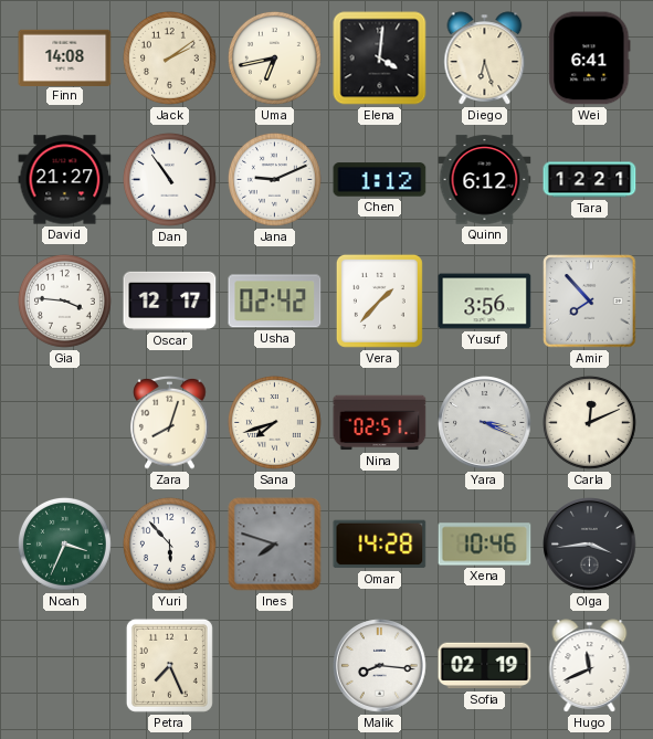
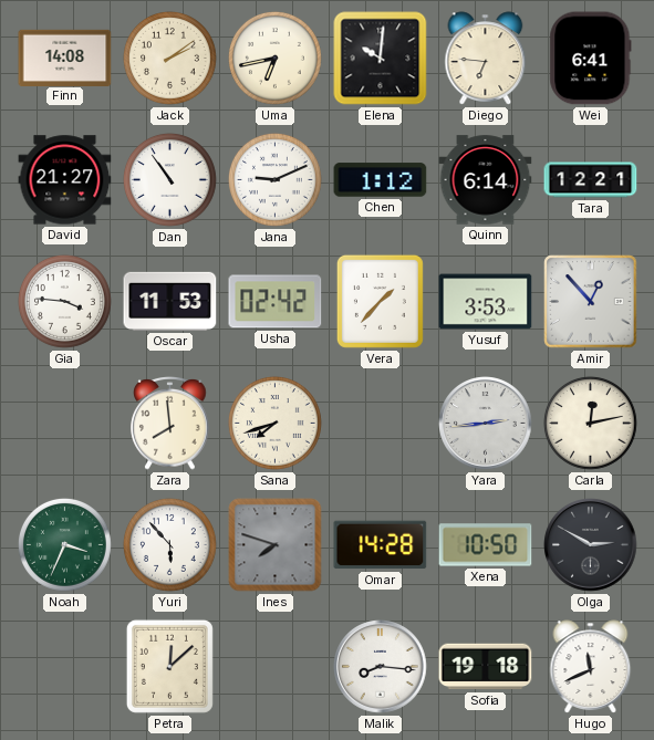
Elena: 4:01 -> 10:01
Diego: 6:27 -> 6:46
Quinn: 6:12 -> 6:14
Oscar: 12:17 -> 11:53
Yusuf: 3:56 -> 3:53
Amir: 7:53 -> 12:53
Zara: 8:03 -> 7:59
Nina: 02:51 -> none
Yara: 3:19 -> 2:44
Carla: 12:11 -> 12:13
Xena: 10:46 -> 10:50
Olga: 3:44 -> 2:50
Petra: 7:26 -> 12:08
Sofia: 02:19 -> 19:18
